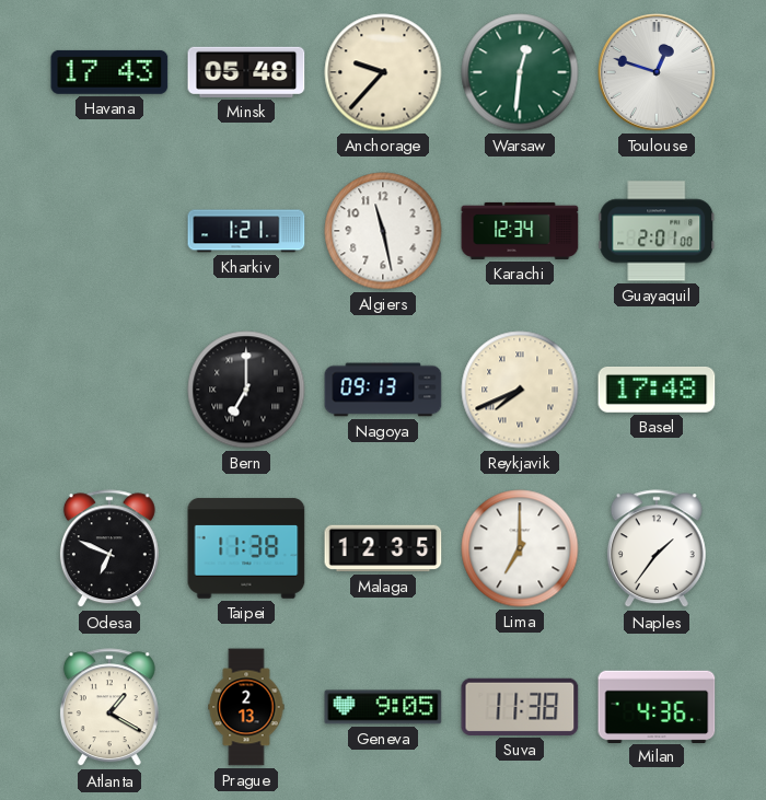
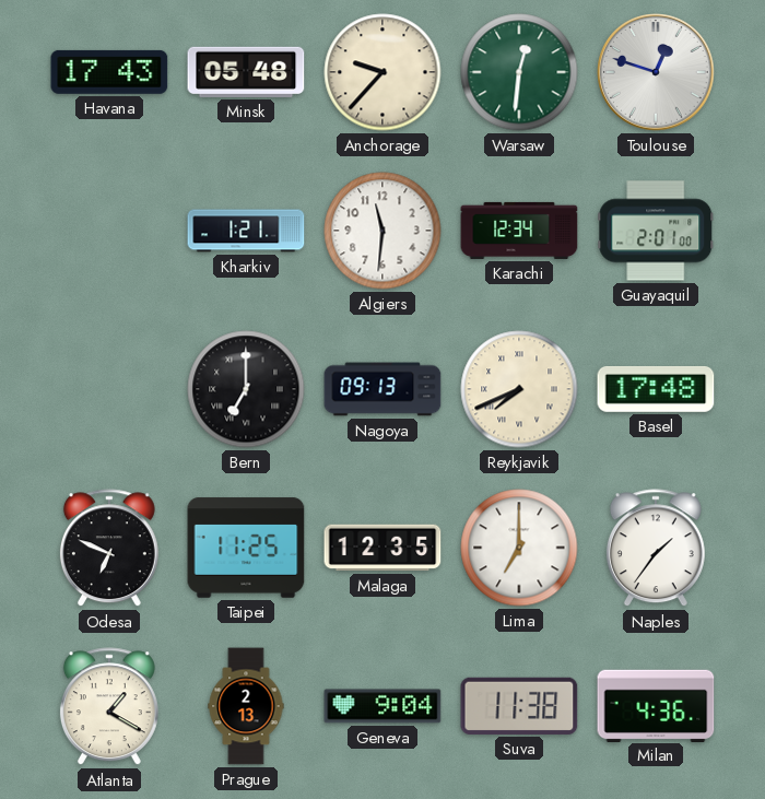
Algiers: 11:28 -> 11:31
Taipei: 11:38 -> 11:25
Geneva: 9:05 -> 9:04
